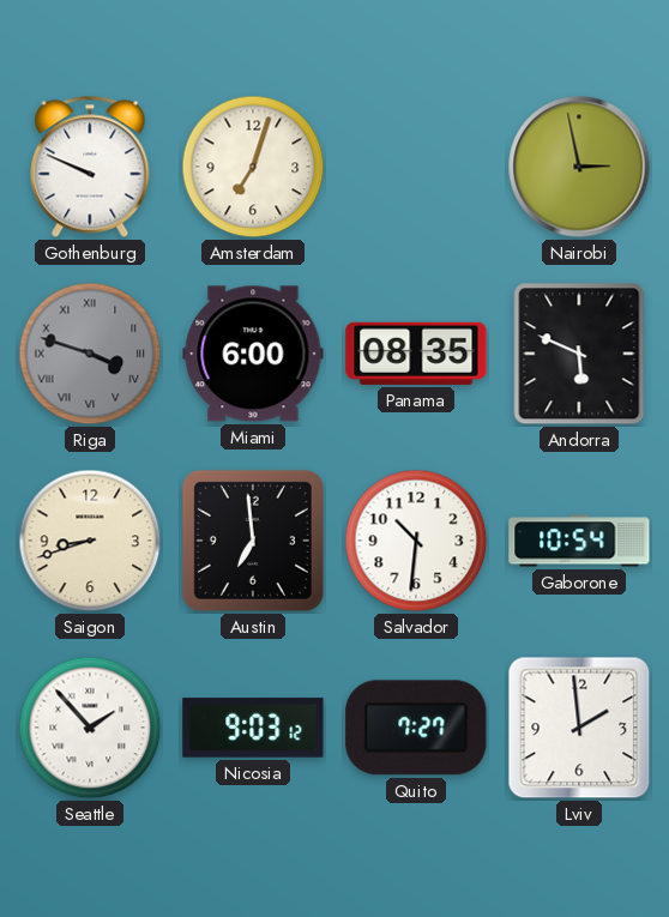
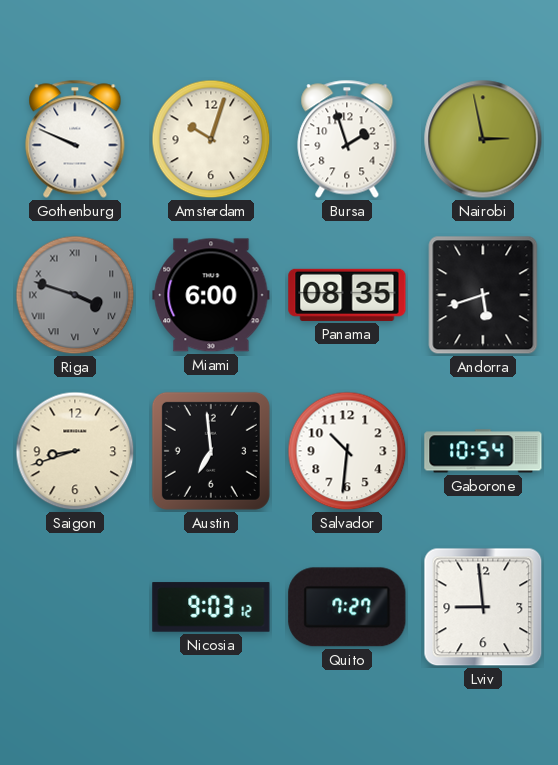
Amsterdam: 7:03 -> 10:03
Bursa: none -> 1:57
Andorra: 5:49 -> 5:42
Seattle: 1:53 -> none
Lviv: 1:59 -> 8:59
